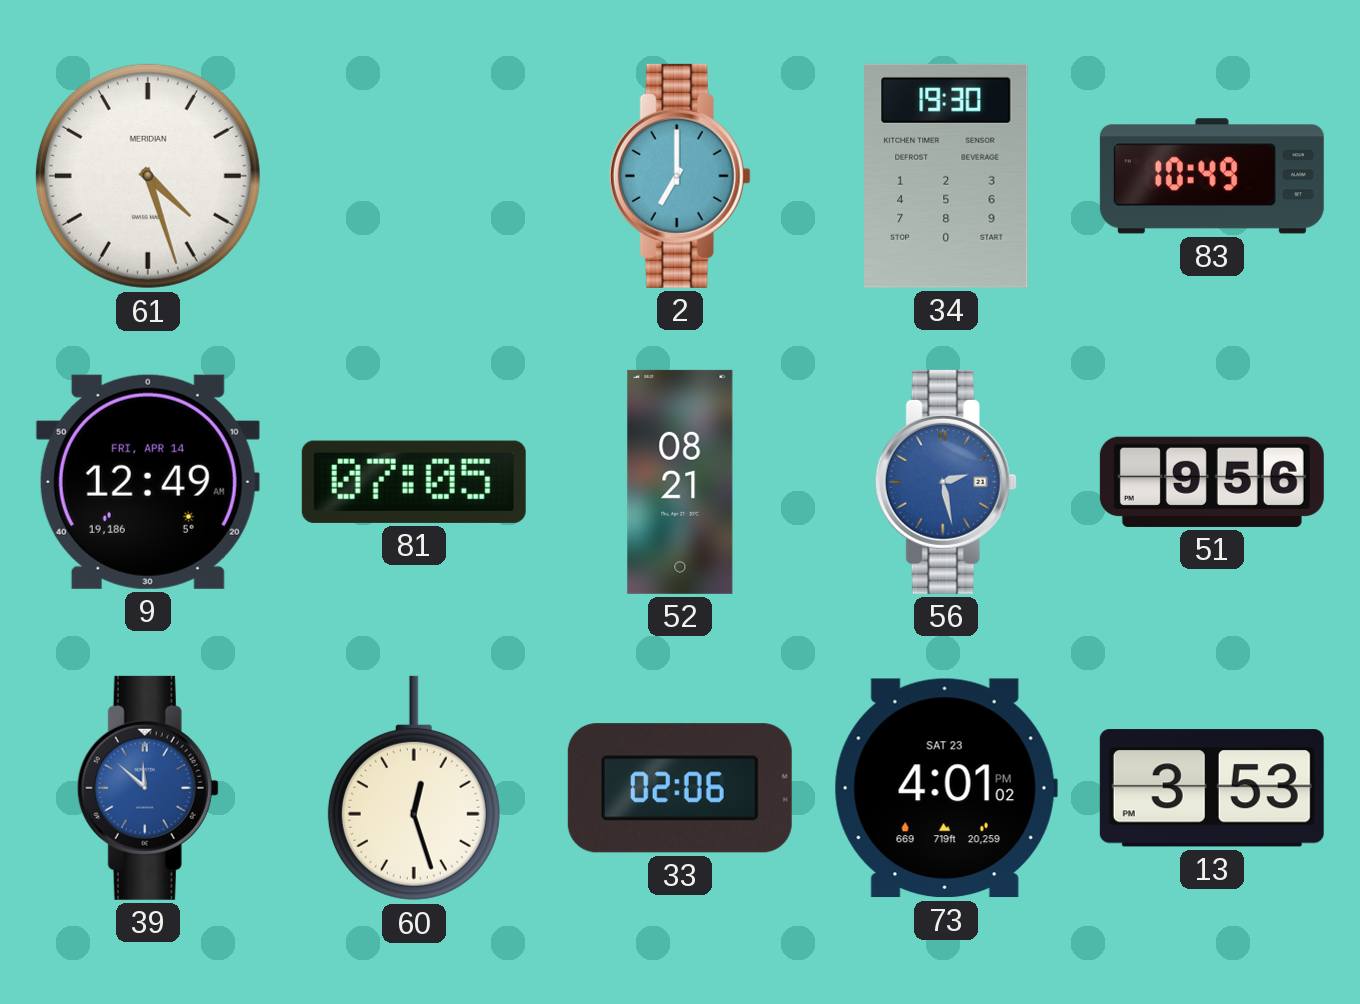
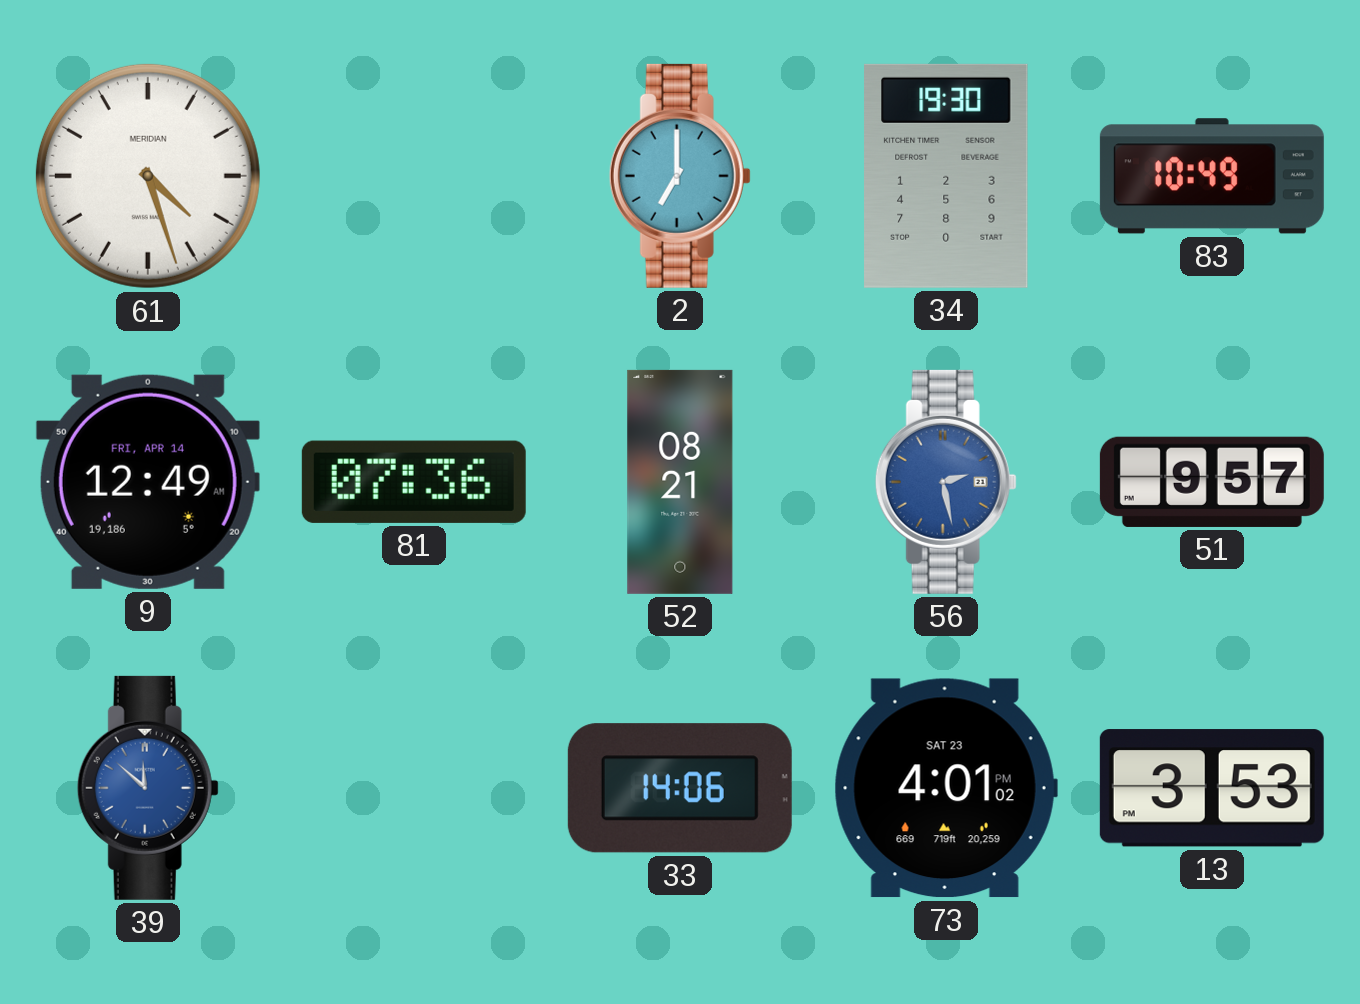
81: 07:05 -> 07:36
51: 9:56 -> 9:57
60: 12:27 -> none
33: 02:06 -> 14:06
